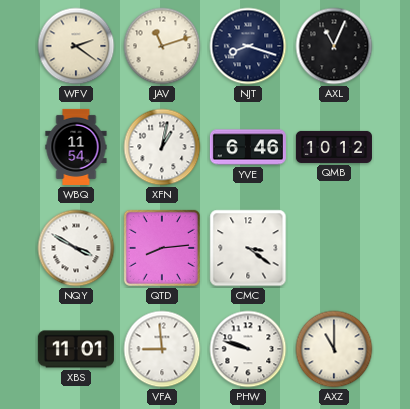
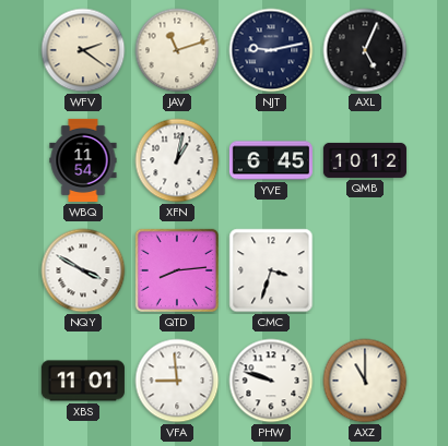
NJT: 8:18 -> 9:13
AXL: 11:04 -> 5:04
YVE: 6:46 -> 6:45
CMC: 3:21 -> 3:33
